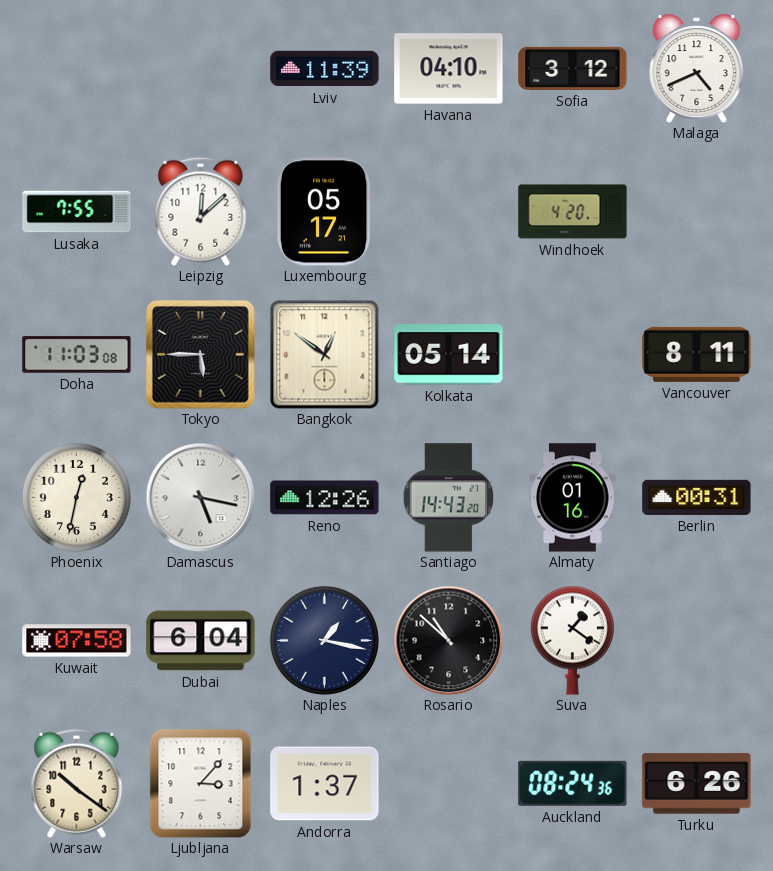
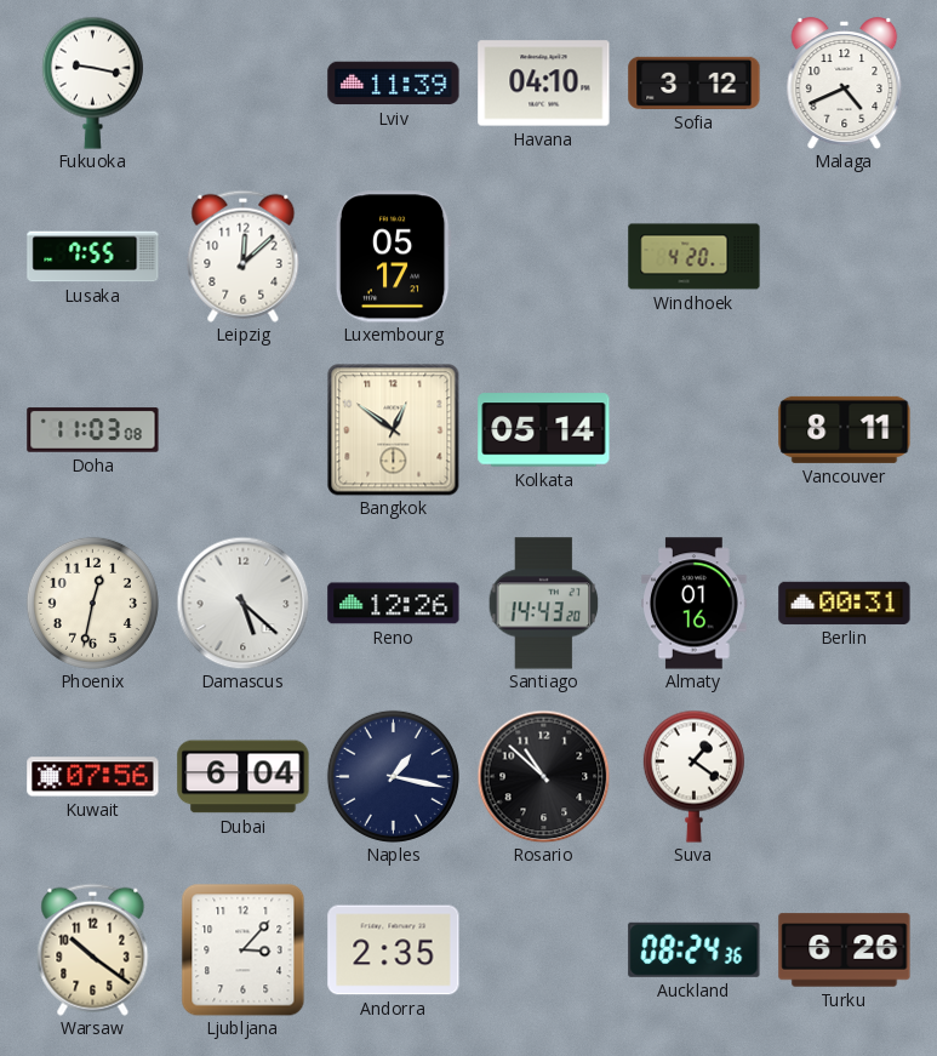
Fukuoka: none -> 9:17
Tokyo: 5:45 -> none
Damascus: 5:17 -> 5:22
Kuwait: 07:58 -> 07:56
Andorra: 1:37 -> 2:35
